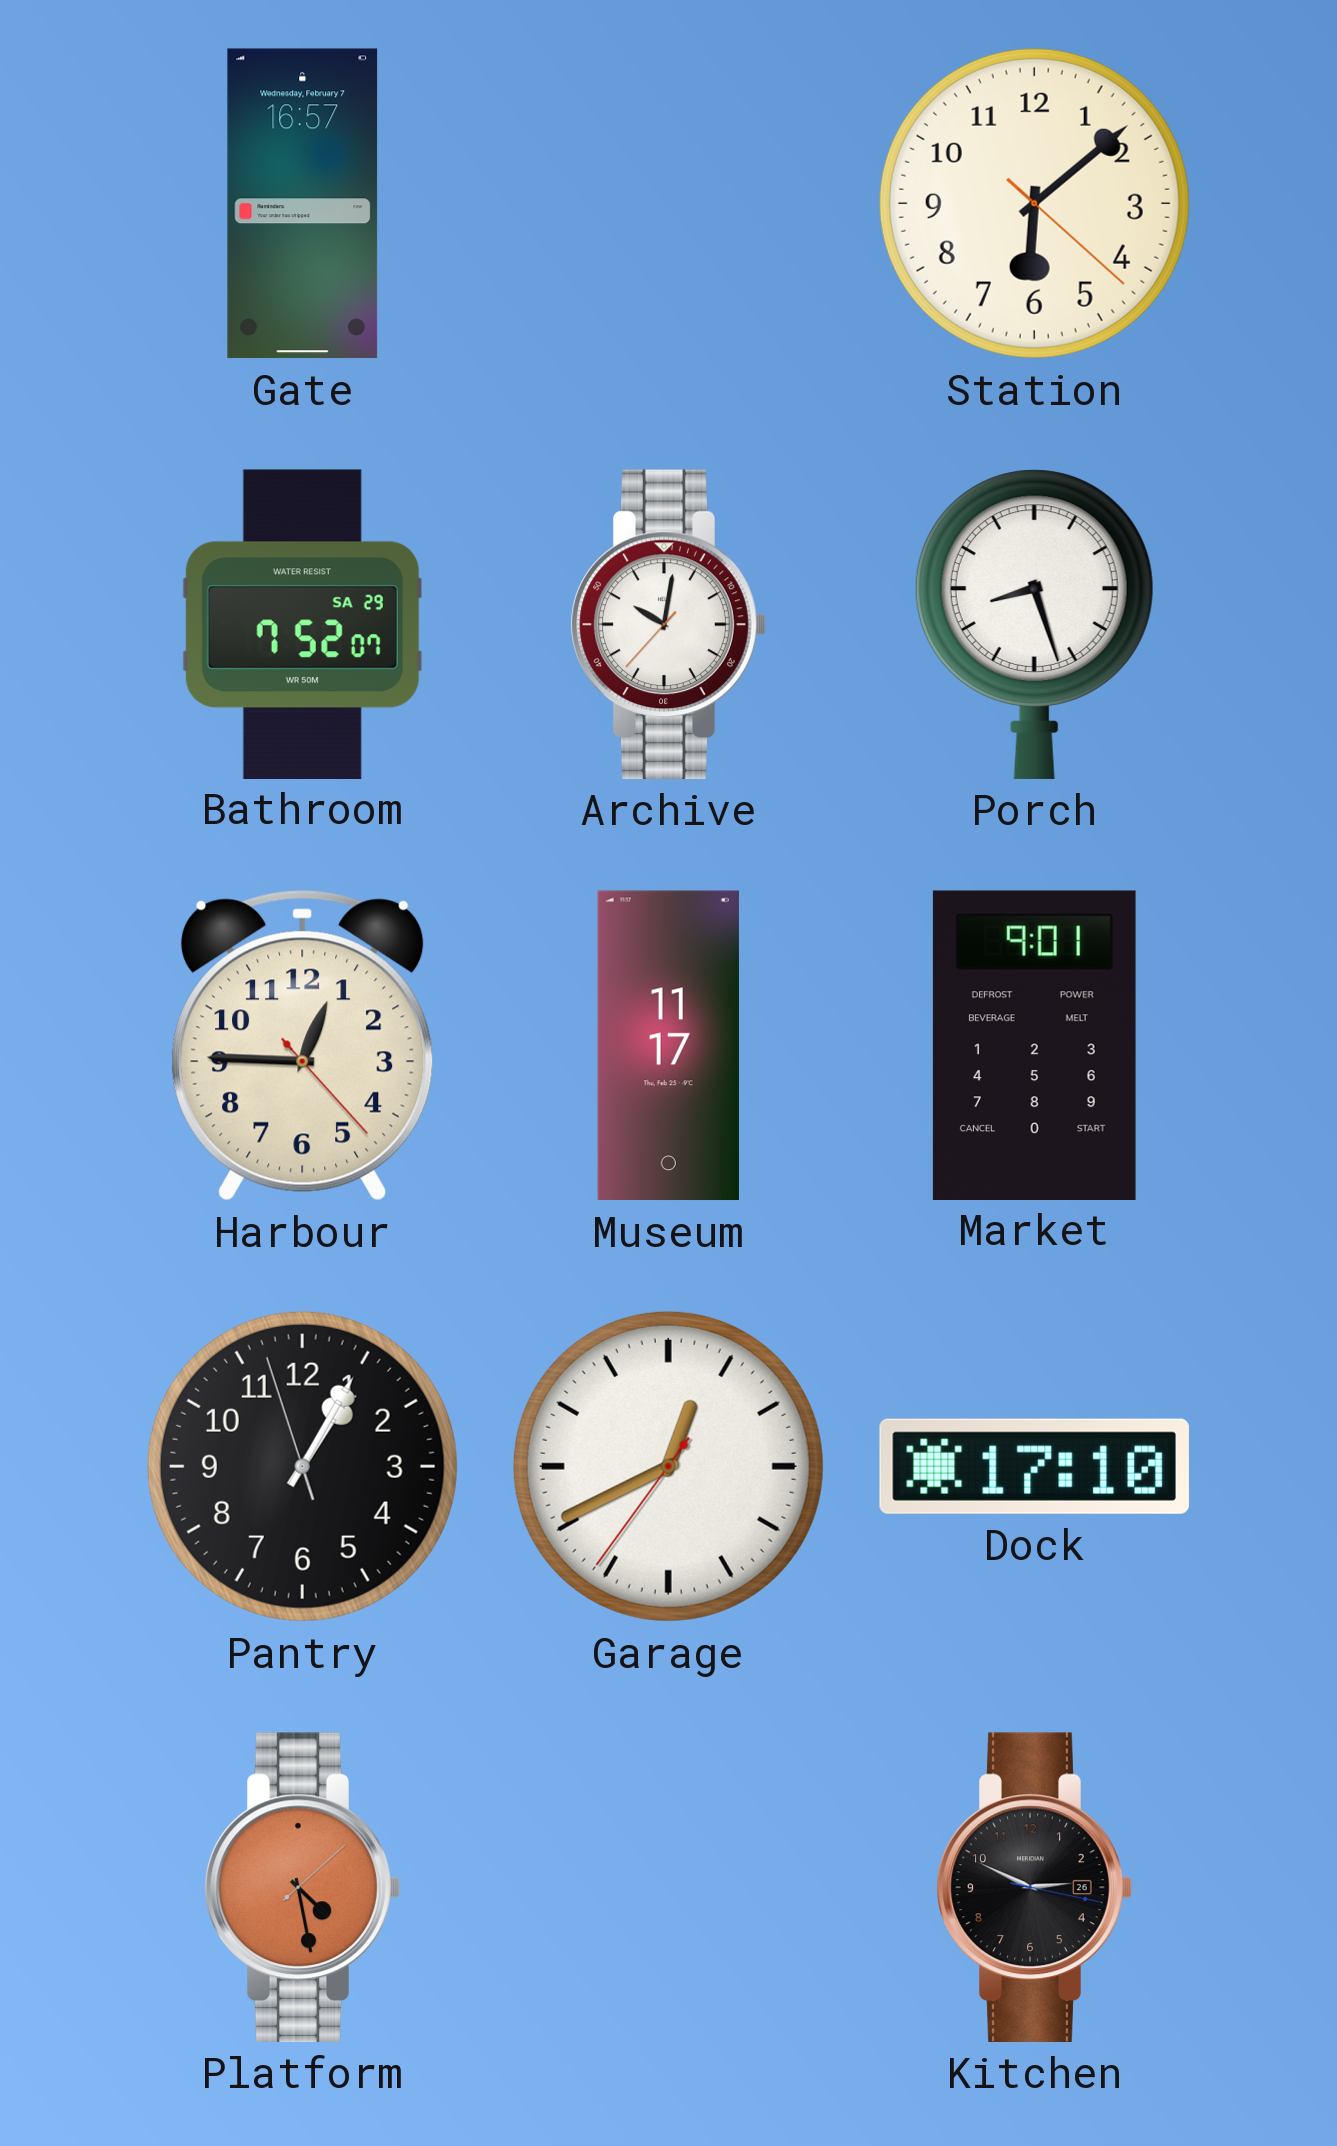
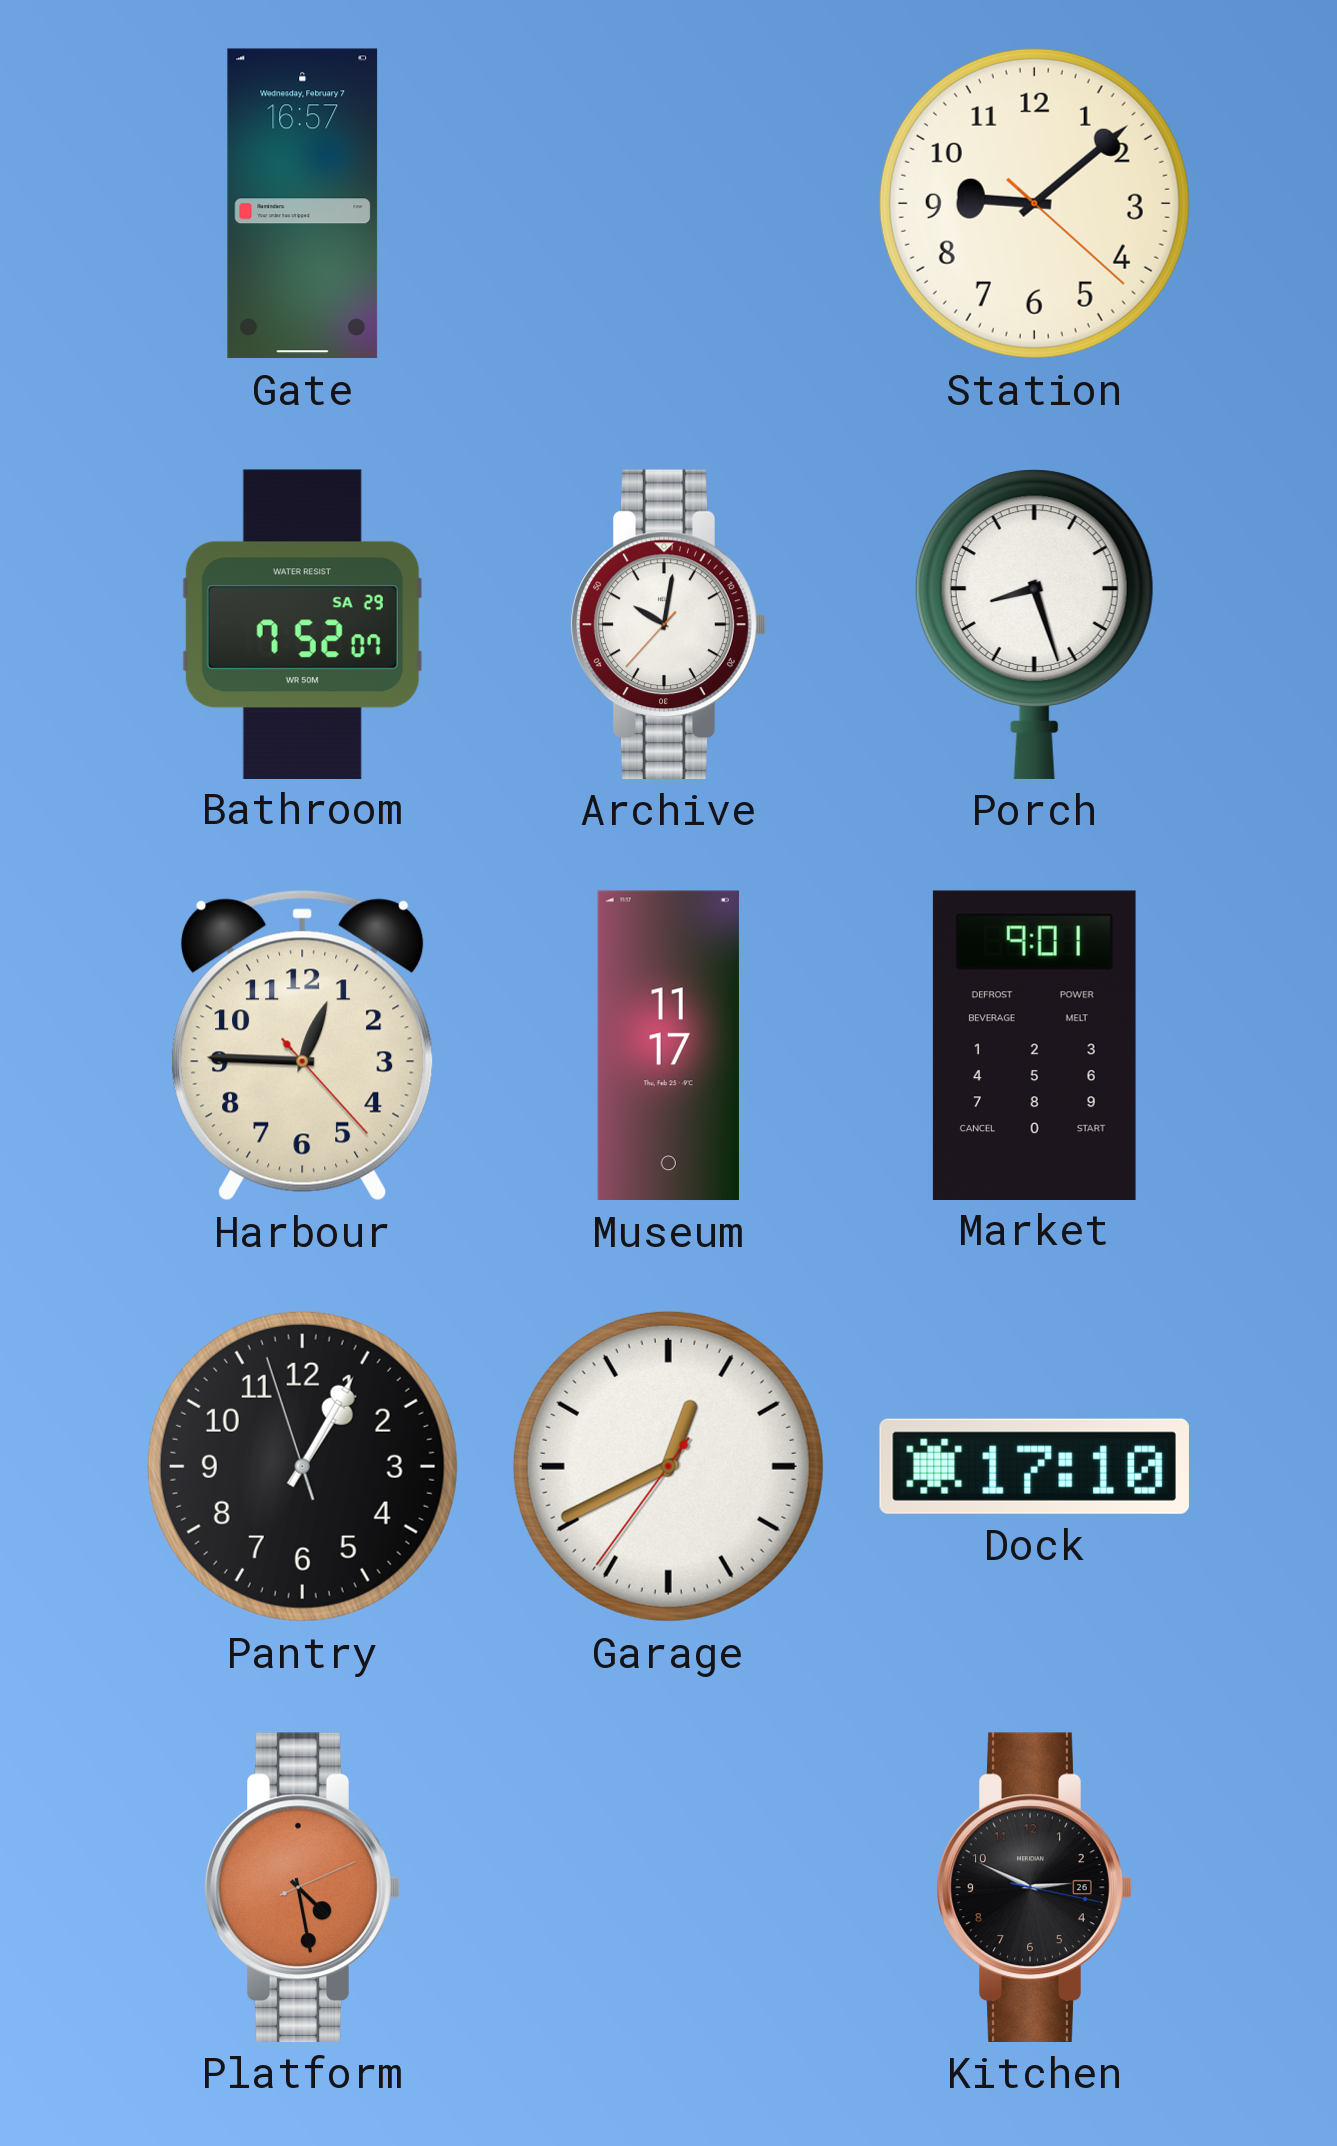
Station: 6:08 -> 9:08
Platform: 4:28:08 -> 4:28:11
